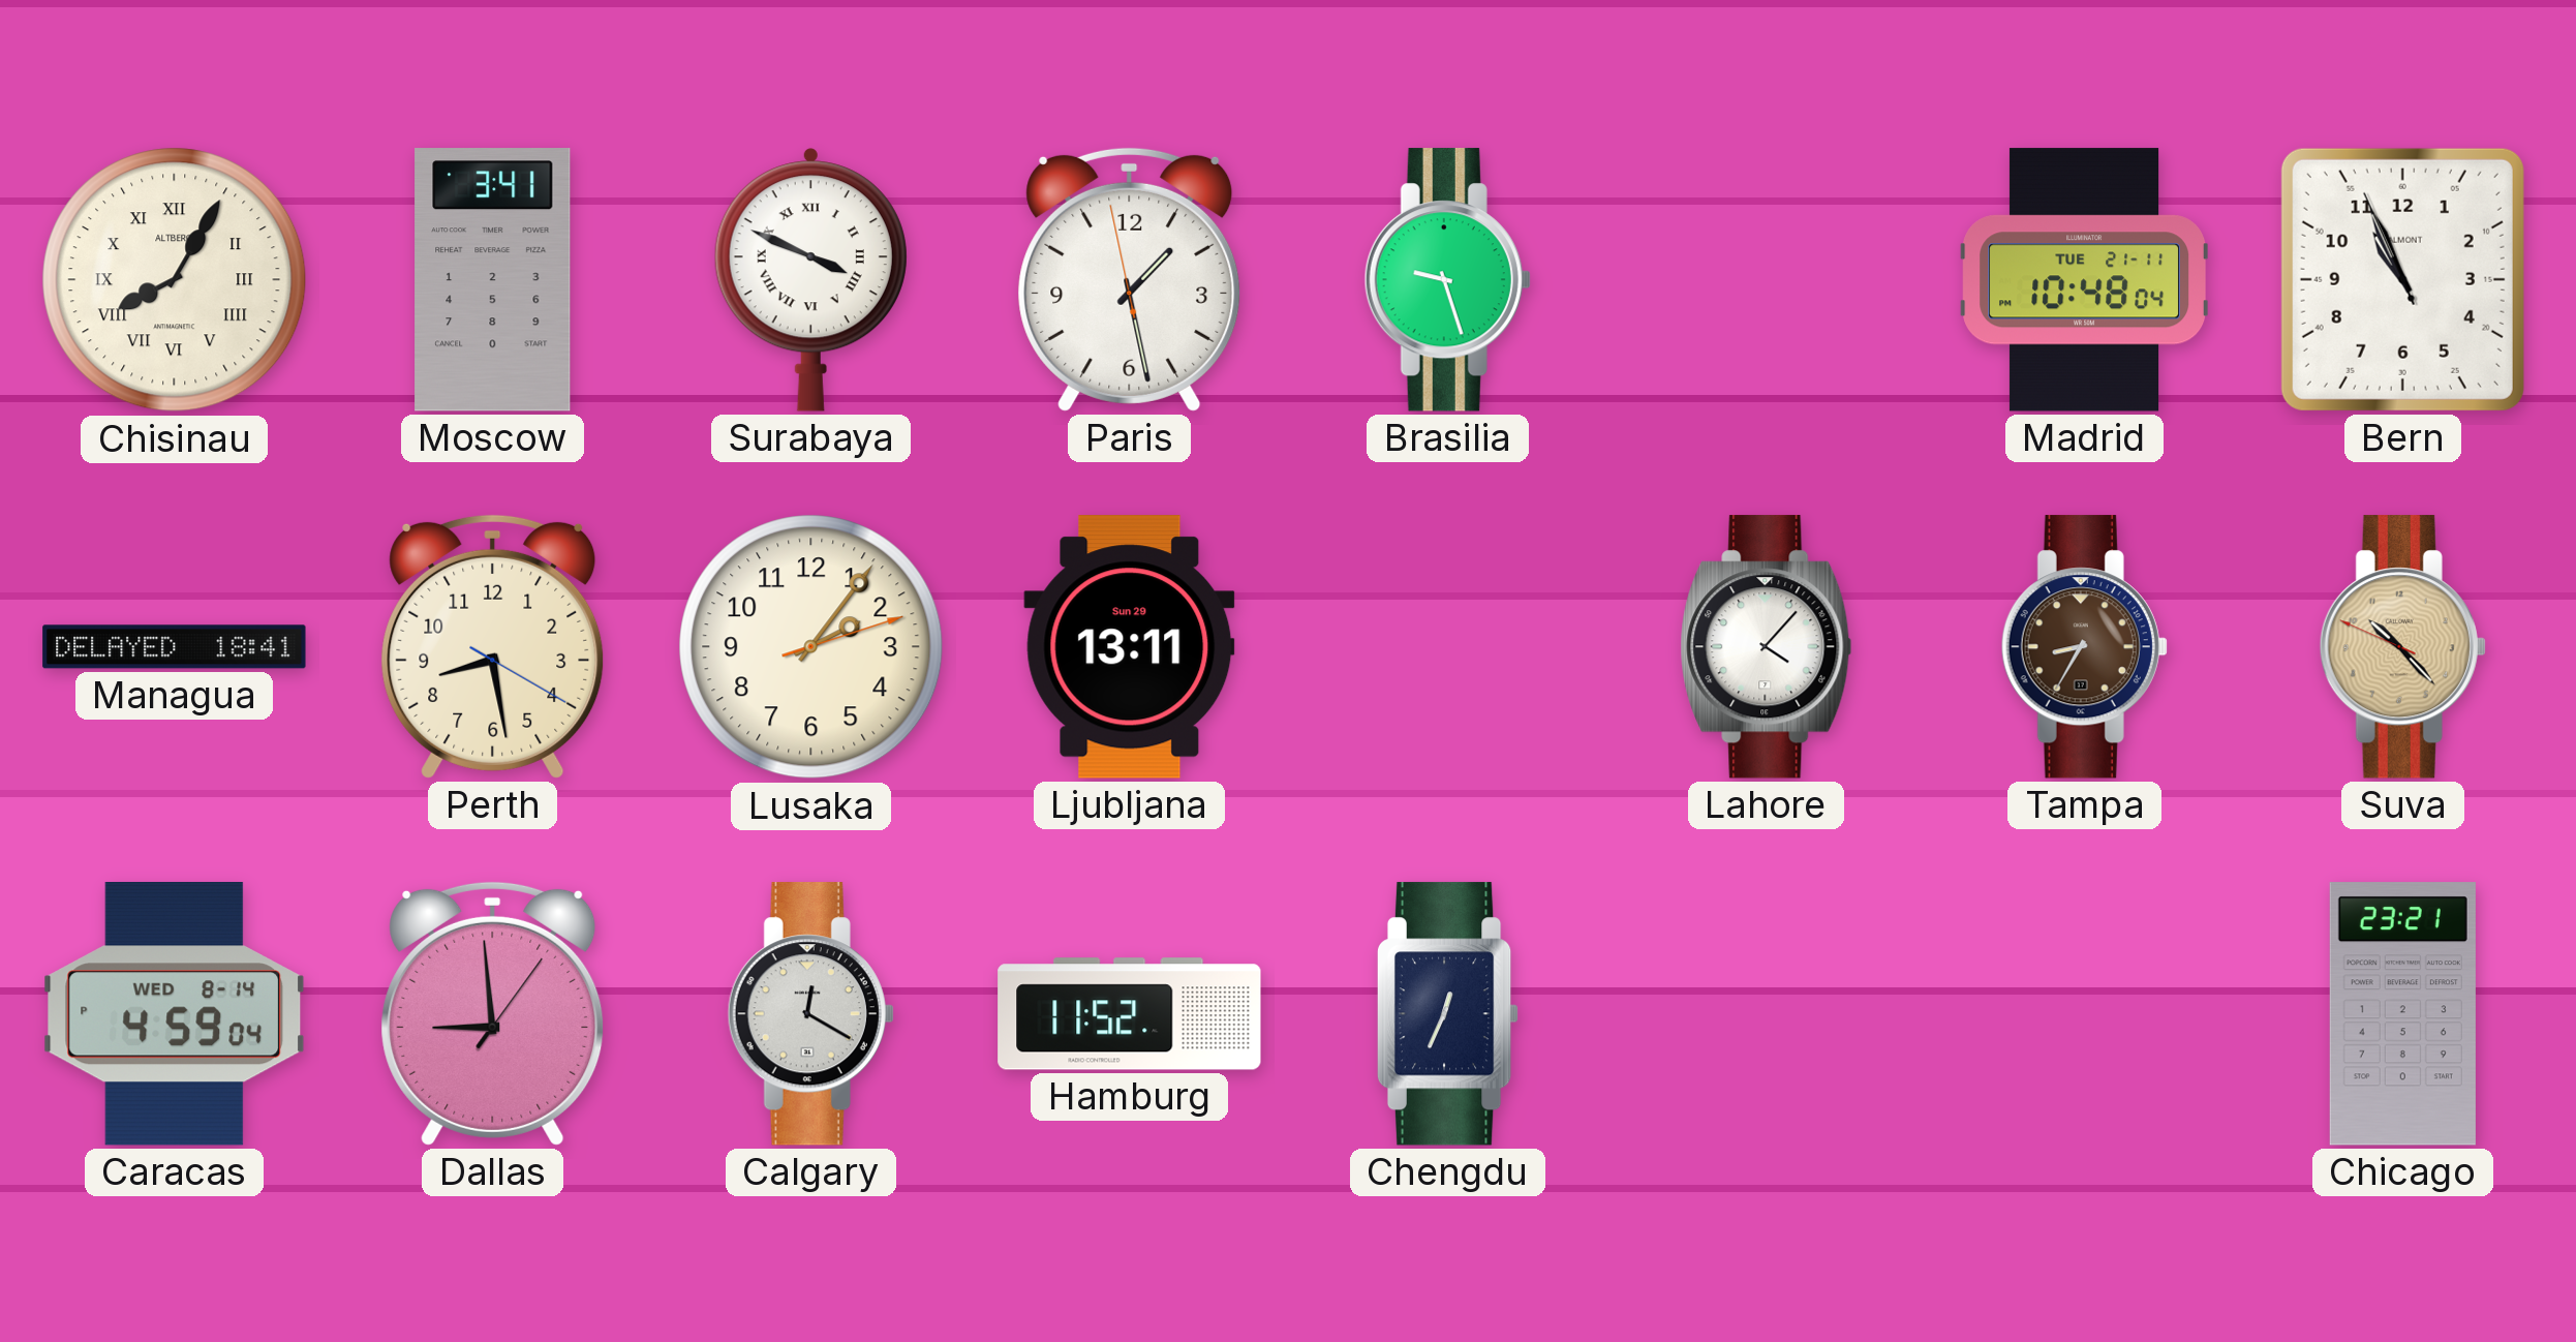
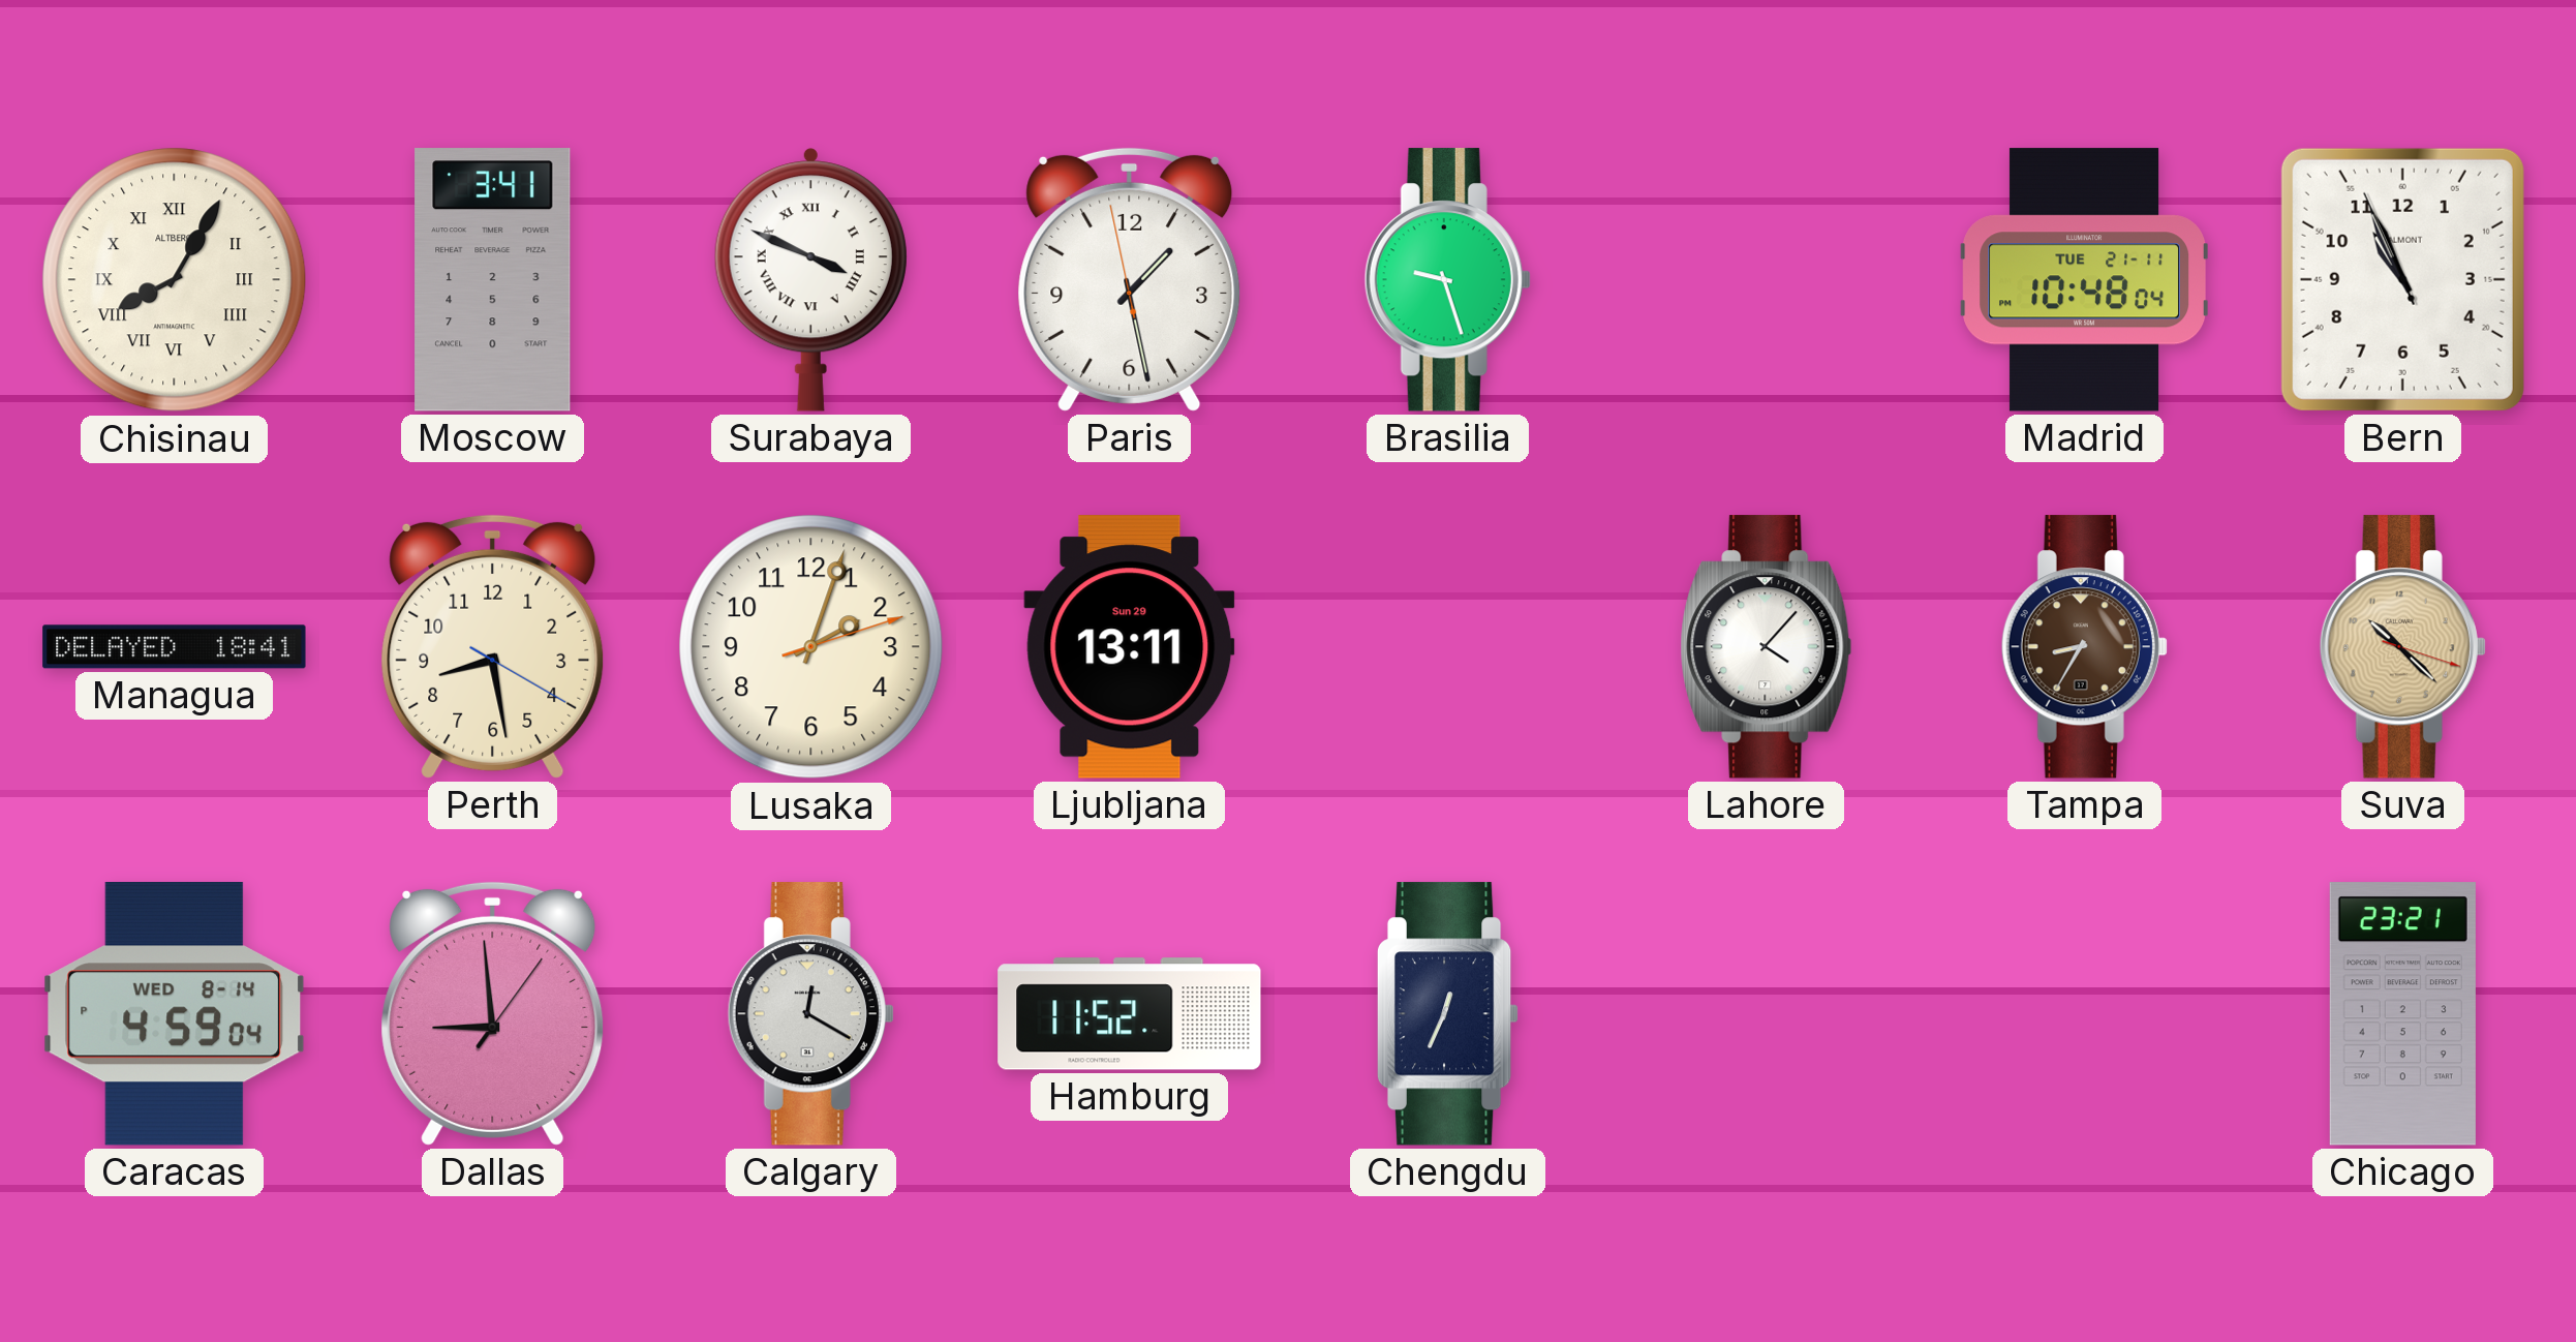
Lusaka: 2:06 -> 2:03
Suva: 10:22:49 -> 10:22:18
